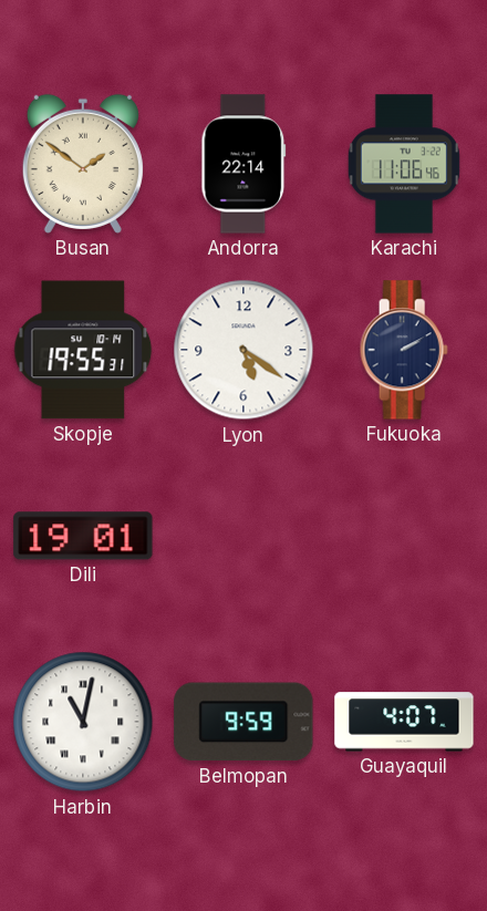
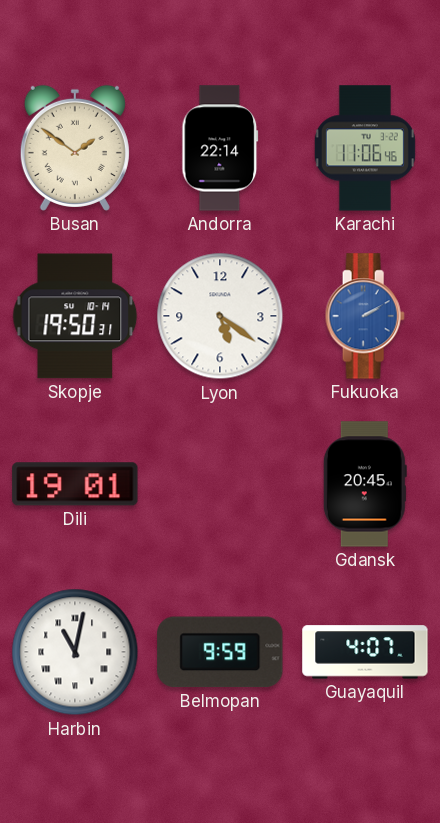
Skopje: 19:55 -> 19:50
Fukuoka dial: navy -> blue
Gdansk: none -> 20:45
